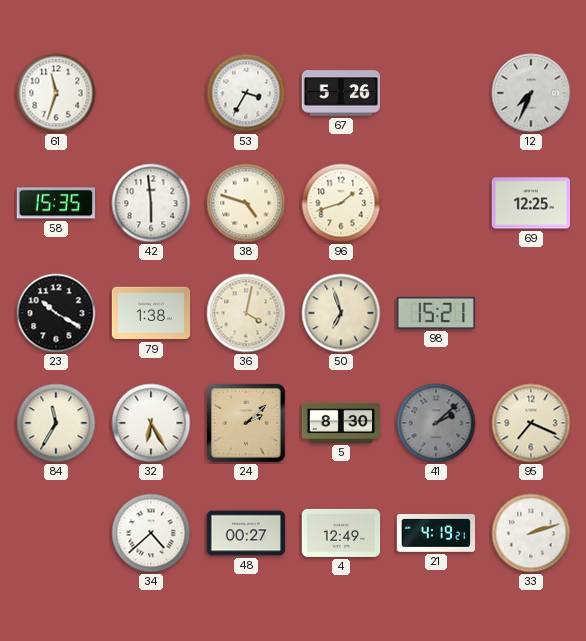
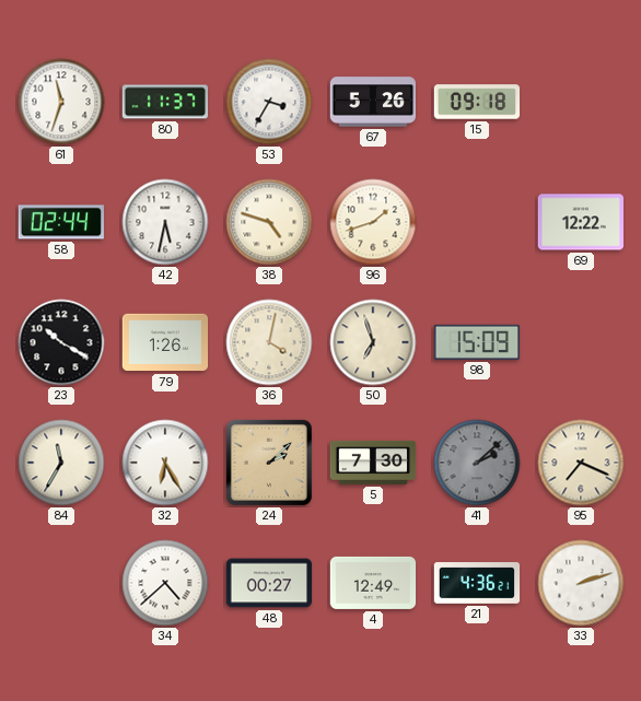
80: none -> 11:37
15: none -> 09:18
12: 7:34 -> none
58: 15:35 -> 02:44
42: 5:59 -> 5:32
69: 12:25 -> 12:22
79: 1:38 -> 1:26
98: 15:21 -> 15:09
5: 8:30 -> 7:30
21: 4:19 -> 4:36
